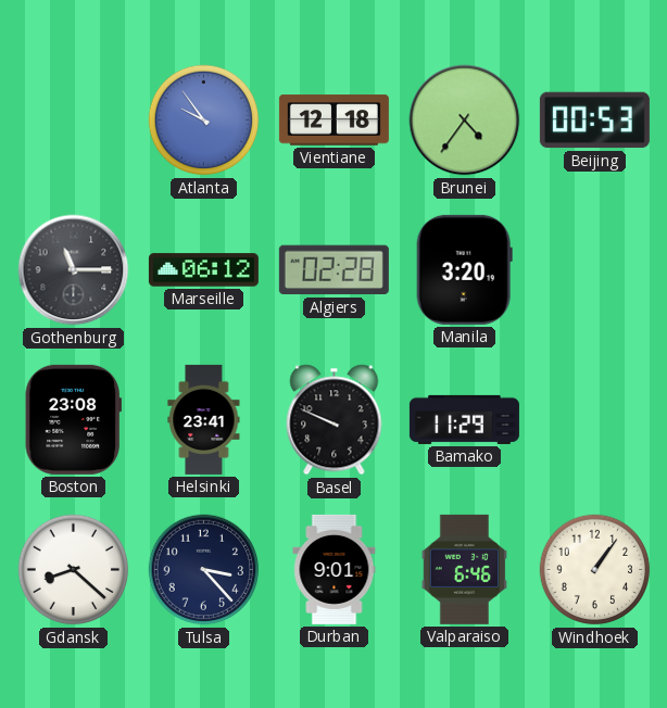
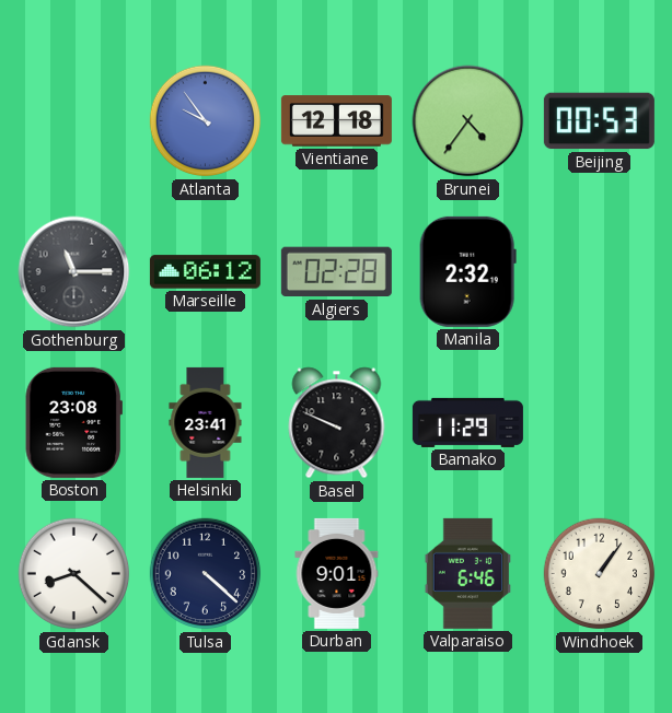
Manila: 3:20 -> 2:32
Tulsa: 3:23 -> 4:22
